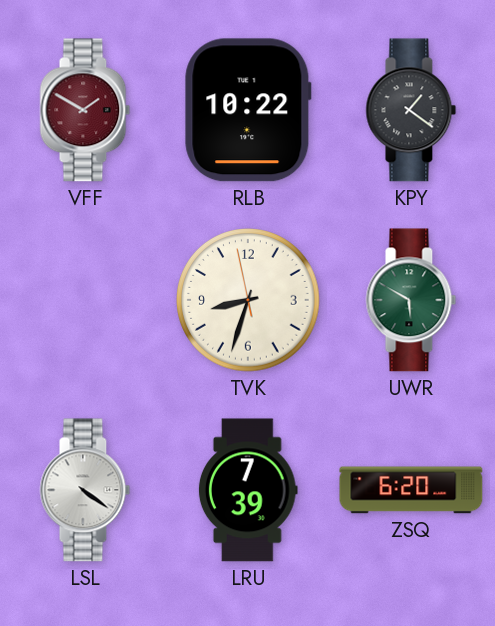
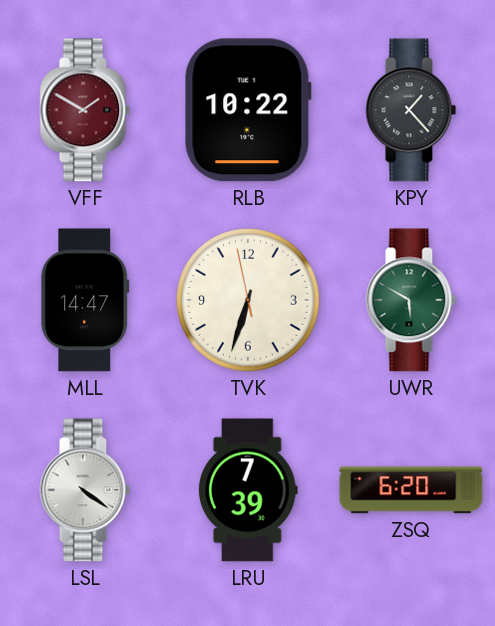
KPY: 1:21 -> 1:23
MLL: none -> 14:47
TVK: 8:32 -> 6:32
